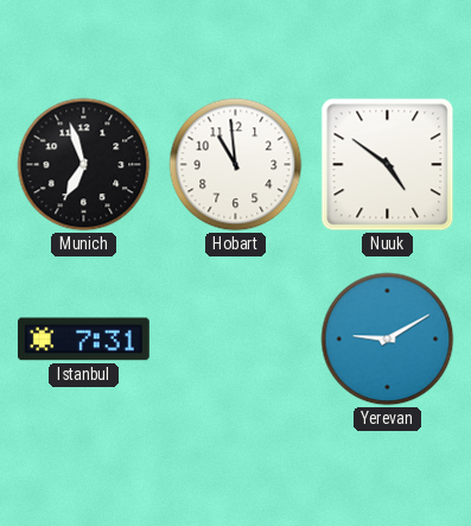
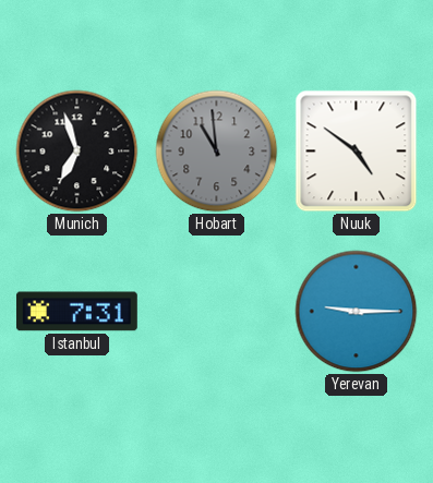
Hobart dial: white -> grey
Yerevan: 9:10 -> 9:15
